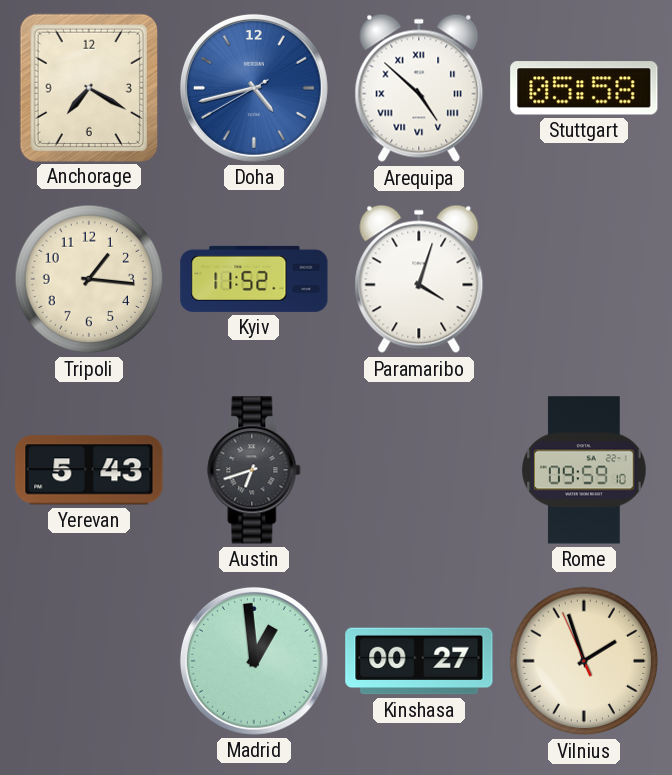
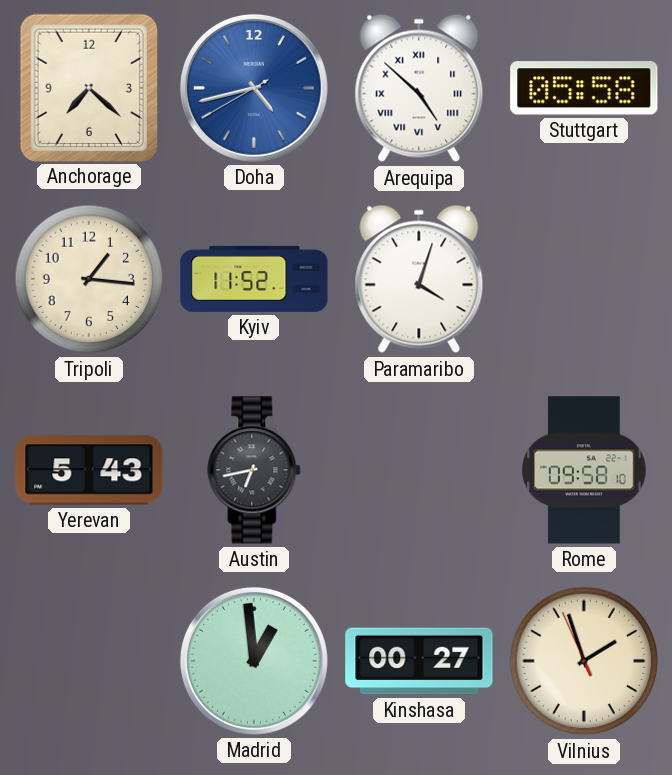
Anchorage: 7:20 -> 7:22
Austin: 6:42 -> 6:43
Rome: 09:59 -> 09:58
